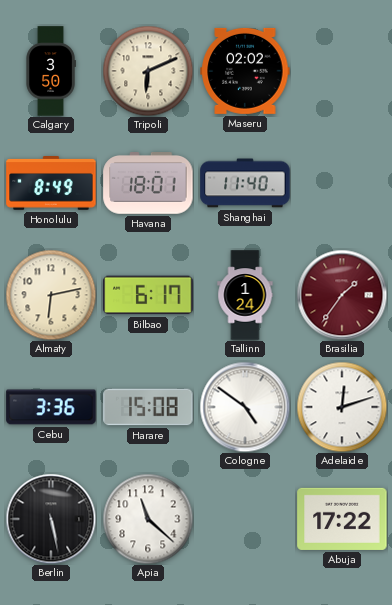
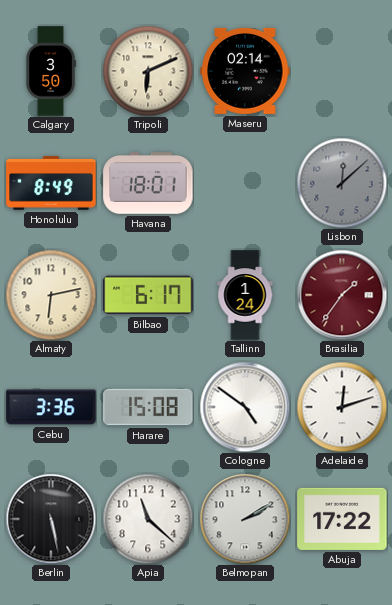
Maseru: 02:02 -> 02:14
Shanghai: 11:40 -> none
Lisbon: none -> 12:08
Belmopan: none -> 2:10
